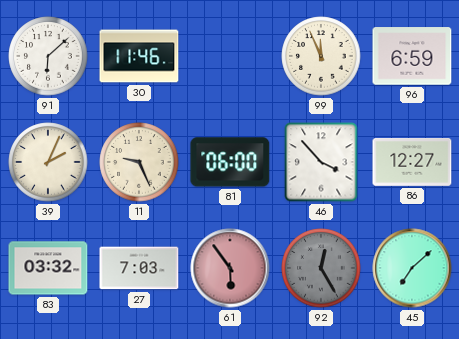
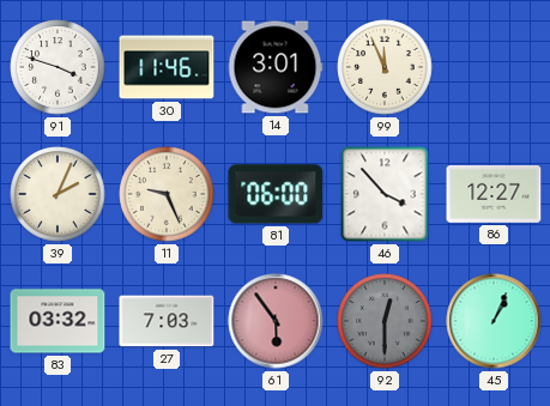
91: 6:08 -> 3:48
14: none -> 3:01
96: 6:59 -> none
92: 12:25 -> 12:30
45: 7:08 -> 1:04
